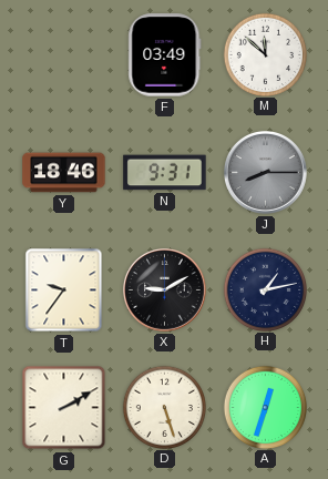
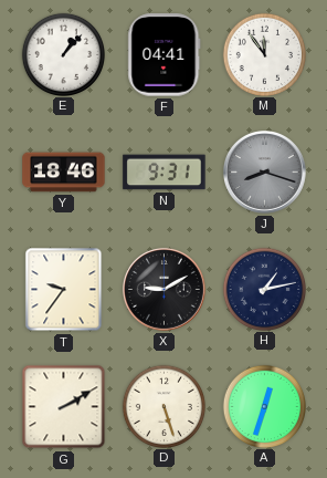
E: none -> 1:07
F: 03:49 -> 04:41
M: 11:52 -> 11:54
J: 8:15 -> 8:18
